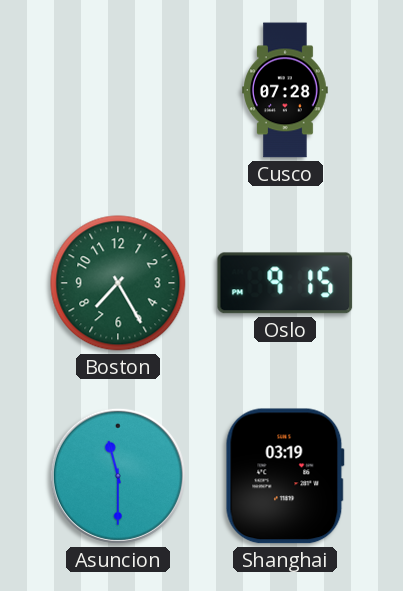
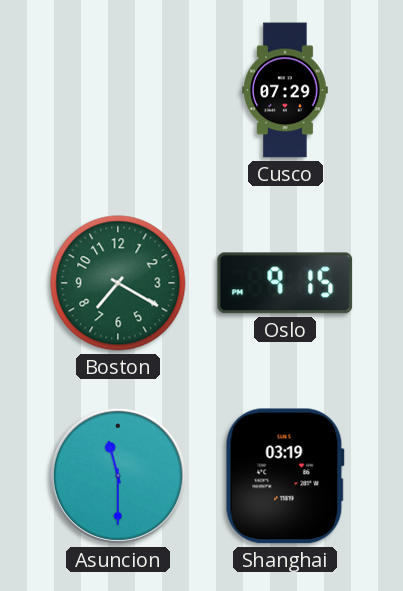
Cusco: 07:28 -> 07:29
Boston: 7:25 -> 7:20
